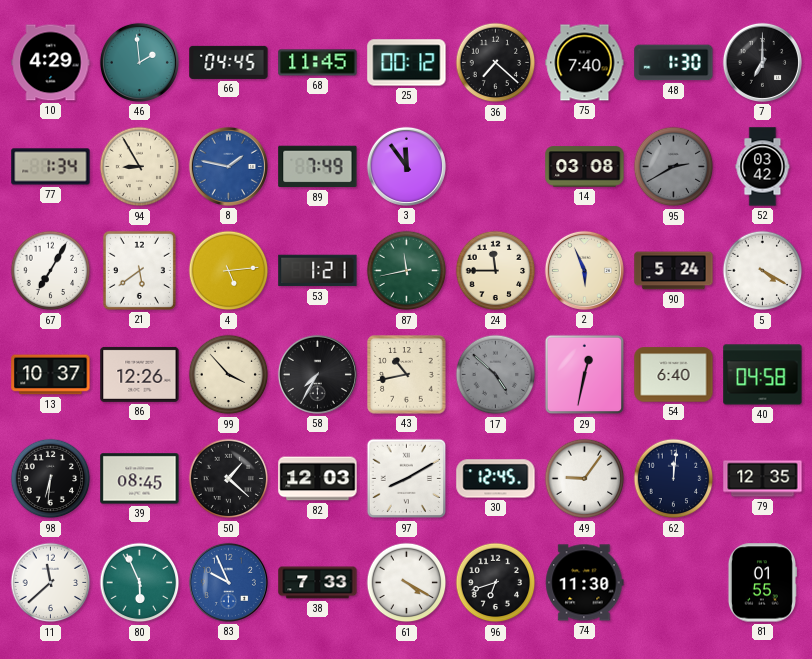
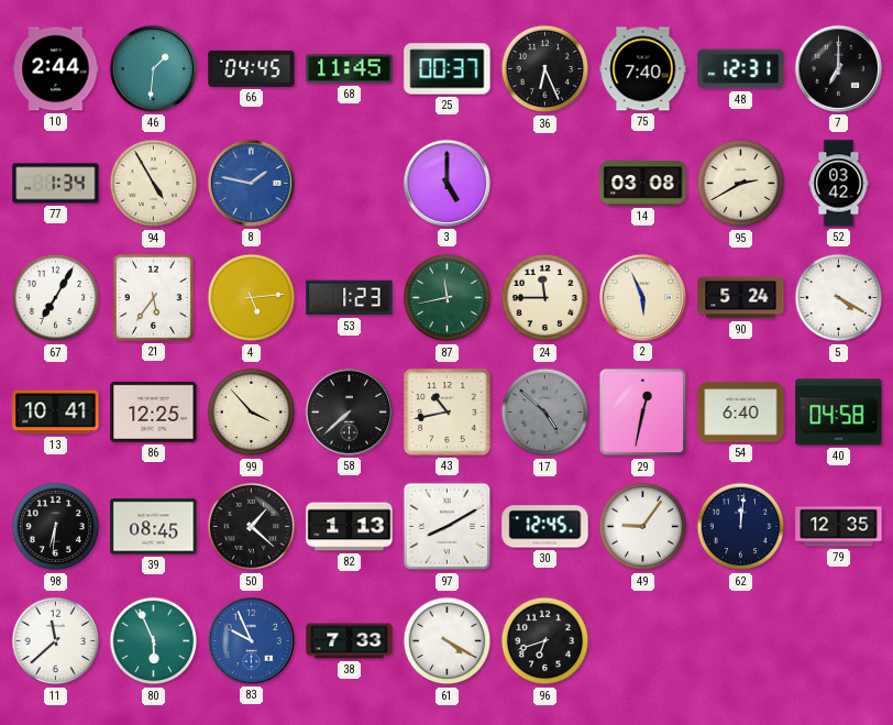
10: 4:29 -> 2:44
46: 1:59 -> 1:31
25: 00:12 -> 00:37
36: 7:22 -> 6:26
48: 1:30 -> 12:31
94: 8:55 -> 4:55
89: 7:49 -> none
3: 11:54 -> 5:00
95 dial: grey -> cream
21: 5:39 -> 5:36
53: 1:21 -> 1:23
13: 10:37 -> 10:41
86: 12:26 -> 12:25
58: 7:35 -> 7:38
82: 12:03 -> 1:13
74: 11:30 -> none
81: 01:55 -> none
